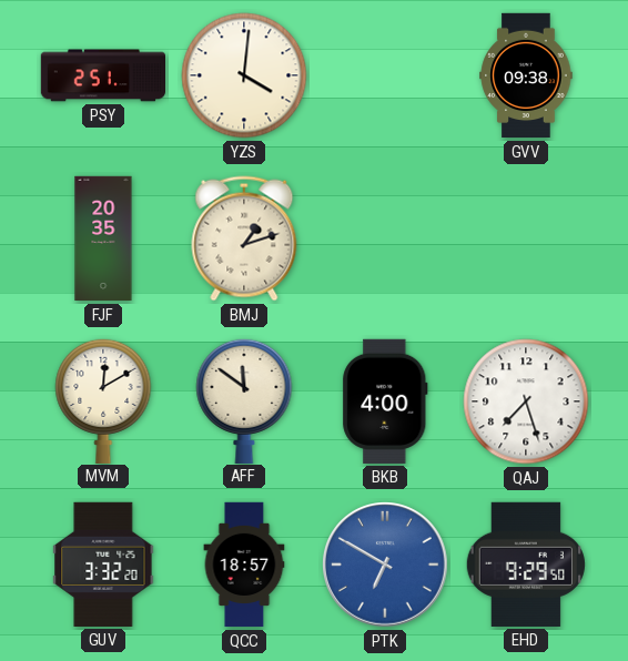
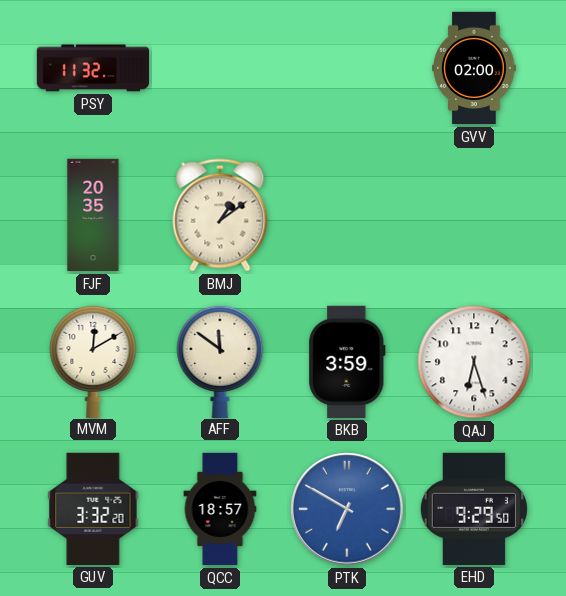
PSY: 2:51 -> 11:32
YZS: 4:01 -> none
GVV: 09:38 -> 02:00
BMJ: 1:12 -> 1:09
BKB: 4:00 -> 3:59
QAJ: 7:27 -> 6:27
